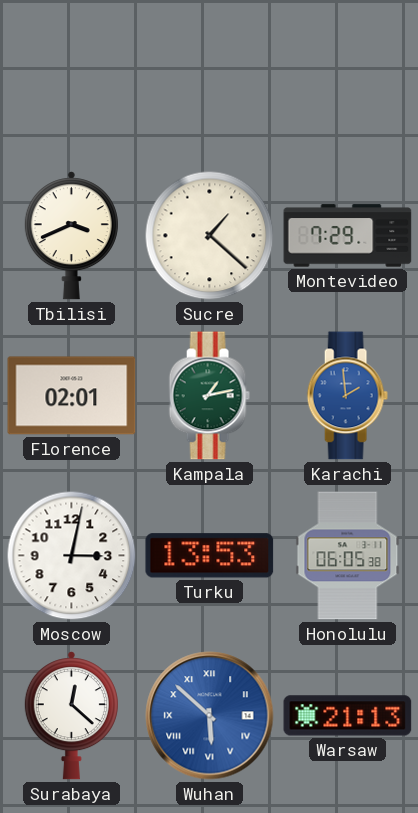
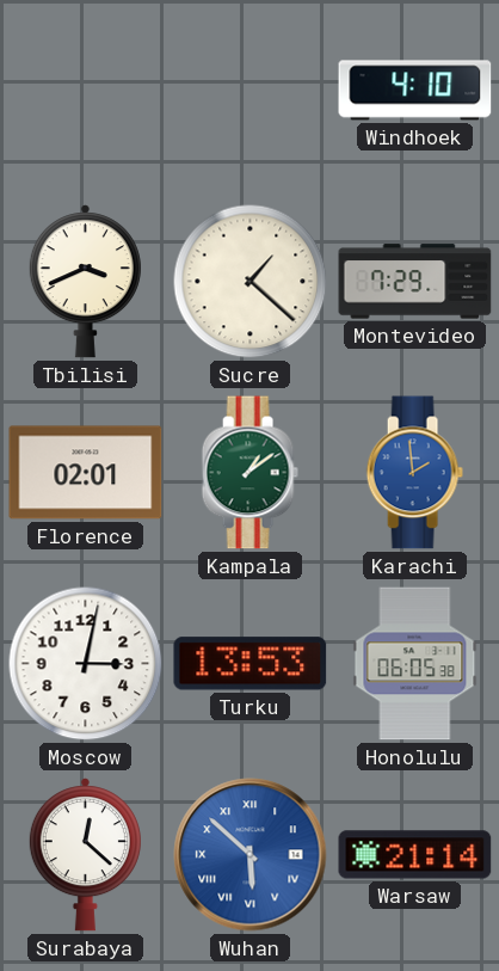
Windhoek: none -> 4:10
Kampala: 1:13 -> 1:09
Warsaw: 21:13 -> 21:14
